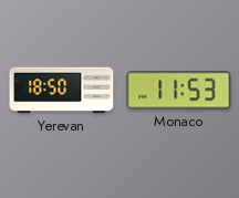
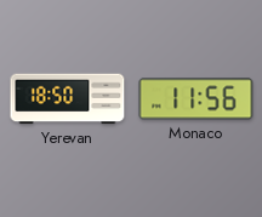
Monaco: 11:53 -> 11:56
